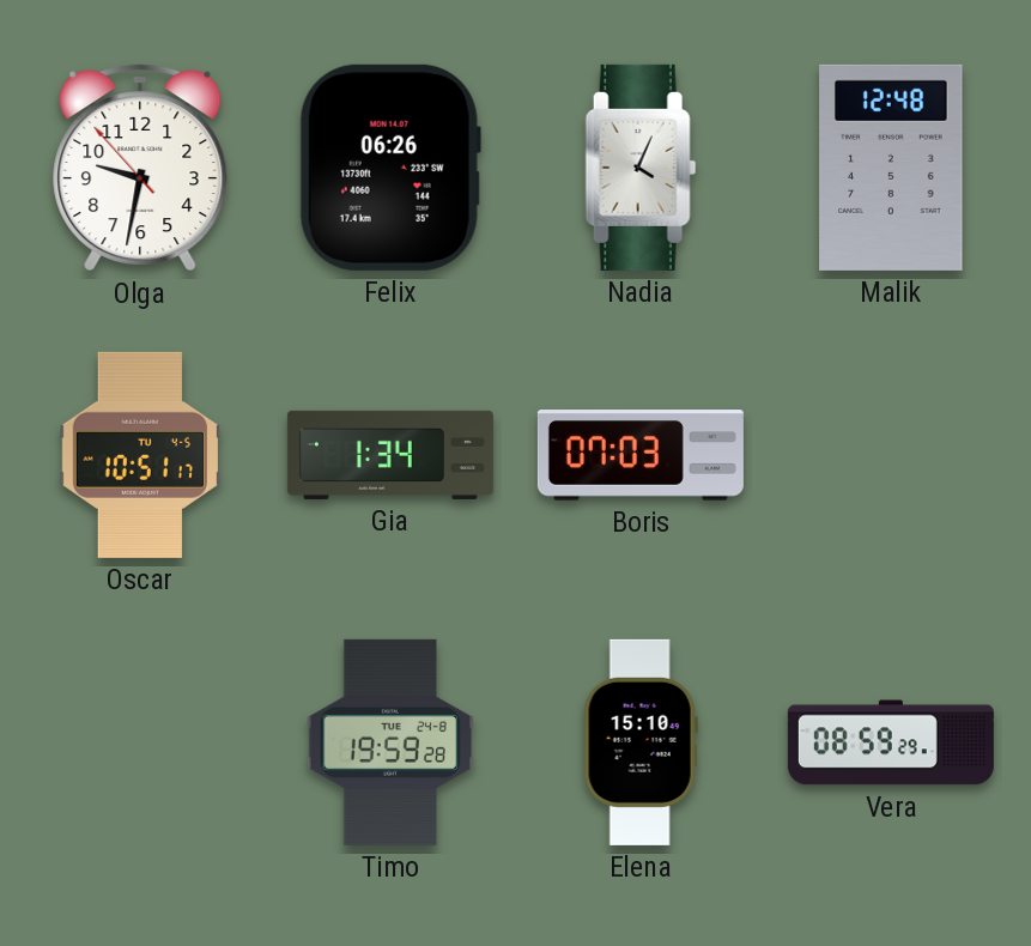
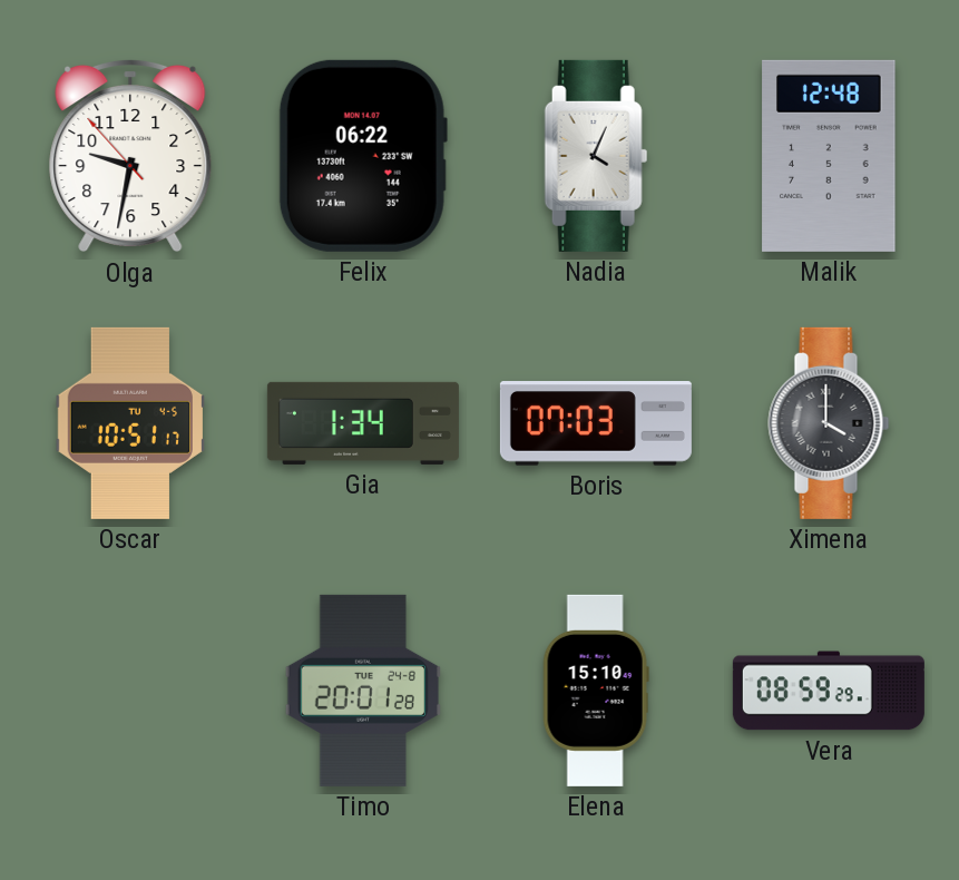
Felix: 06:26 -> 06:22
Ximena: none -> 4:00
Timo: 19:59 -> 20:01
